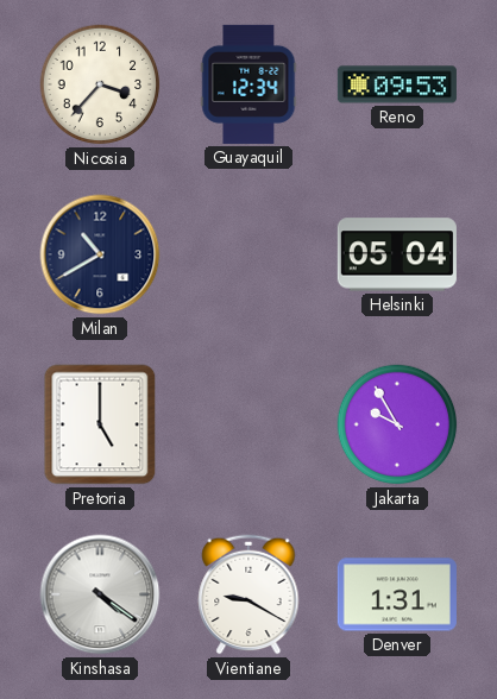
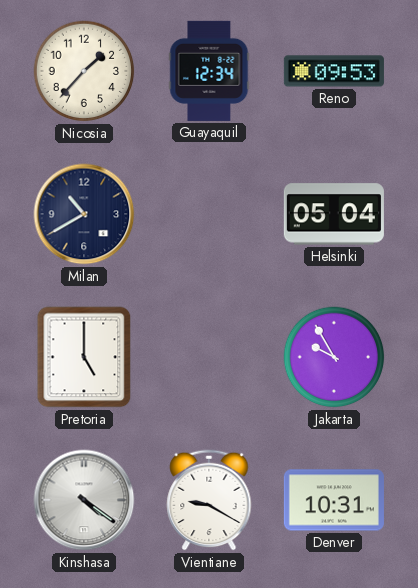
Nicosia: 3:37 -> 1:37
Denver: 1:31 -> 10:31
